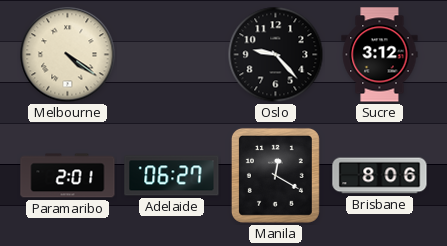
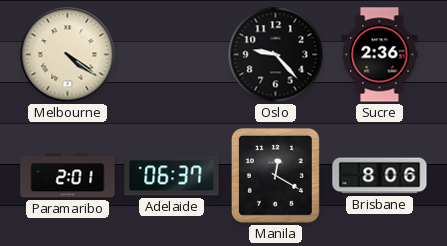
Sucre: 3:12 -> 2:36
Adelaide: 06:27 -> 06:37
